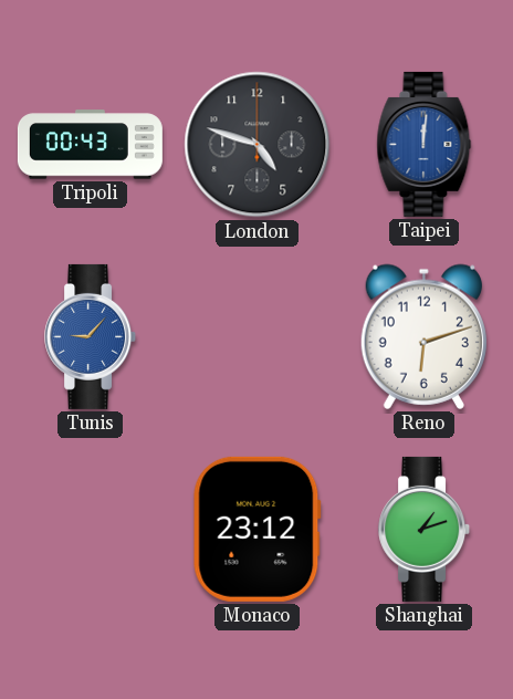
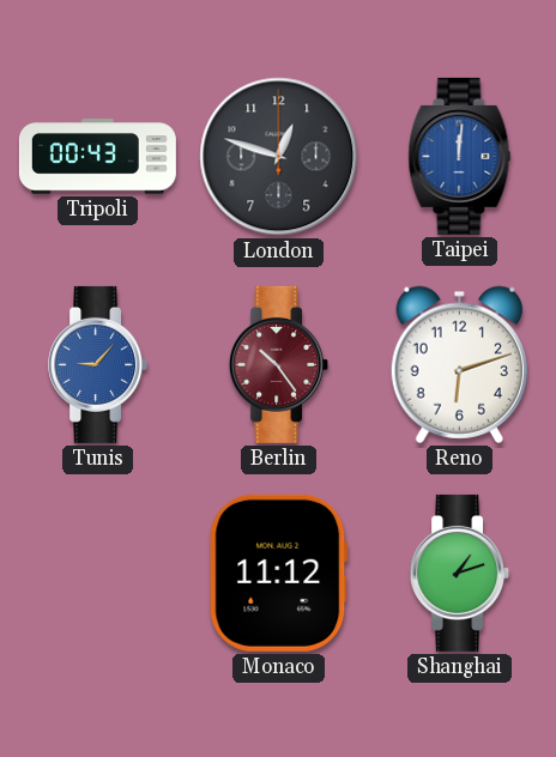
London: 4:48 -> 12:48
Berlin: none -> 10:24
Monaco: 23:12 -> 11:12
